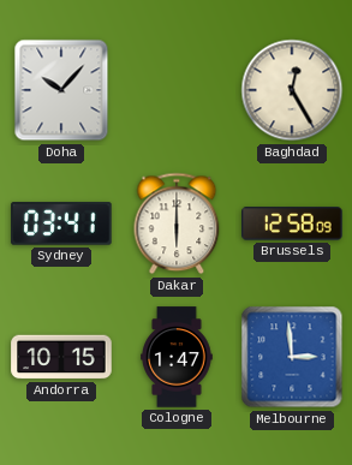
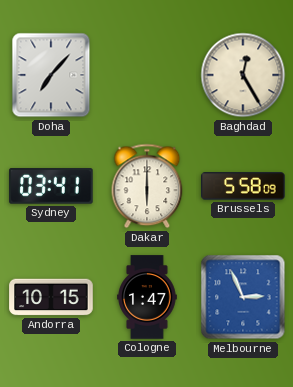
Doha: 10:07 -> 7:07
Brussels: 12:58 -> 5:58
Melbourne: 2:59 -> 2:56
